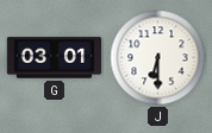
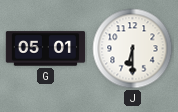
G: 03:01 -> 05:01
